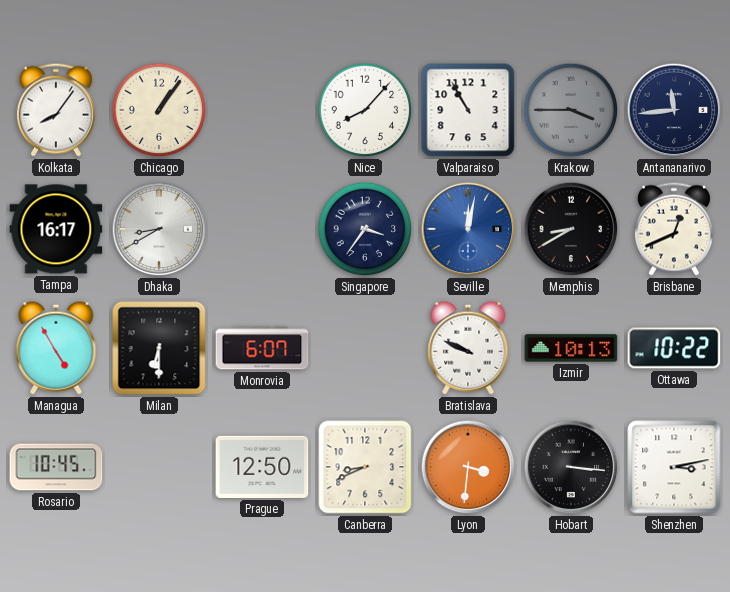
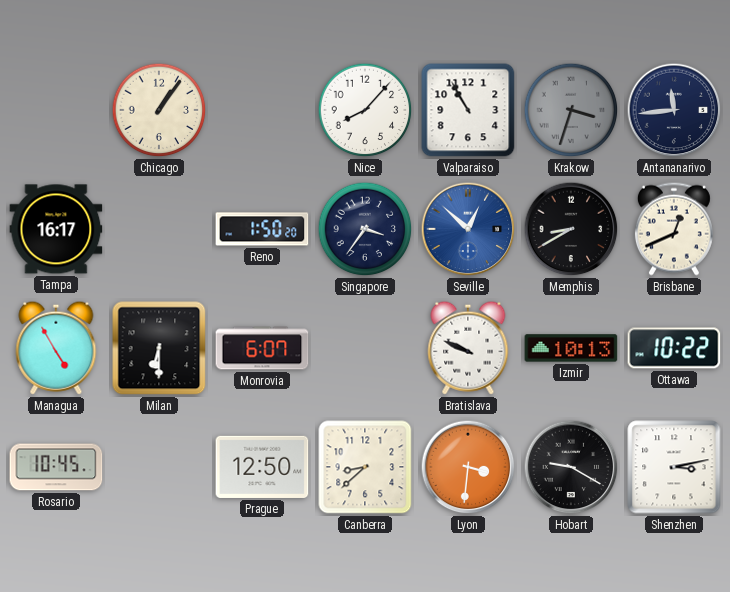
Kolkata: 8:06 -> none
Krakow: 3:45 -> 3:33
Dhaka: 8:40 -> none
Reno: none -> 1:50
Seville: 12:02 -> 12:52
Canberra: 8:41 -> 8:38
Hobart: 3:16 -> 9:20
